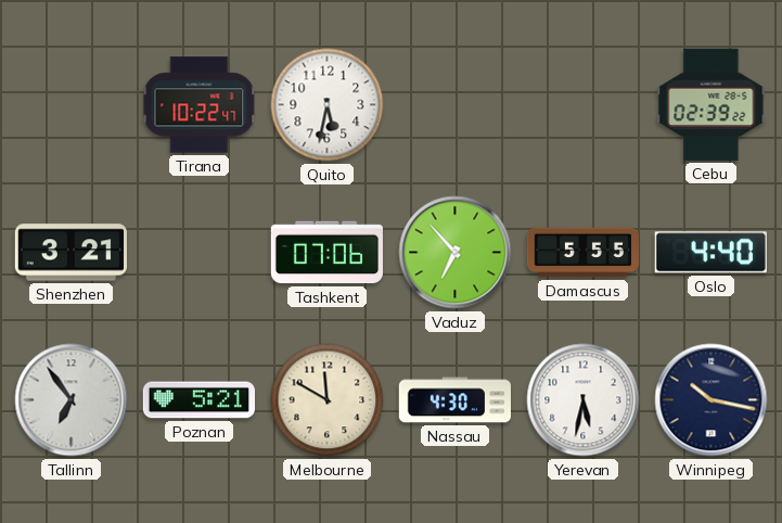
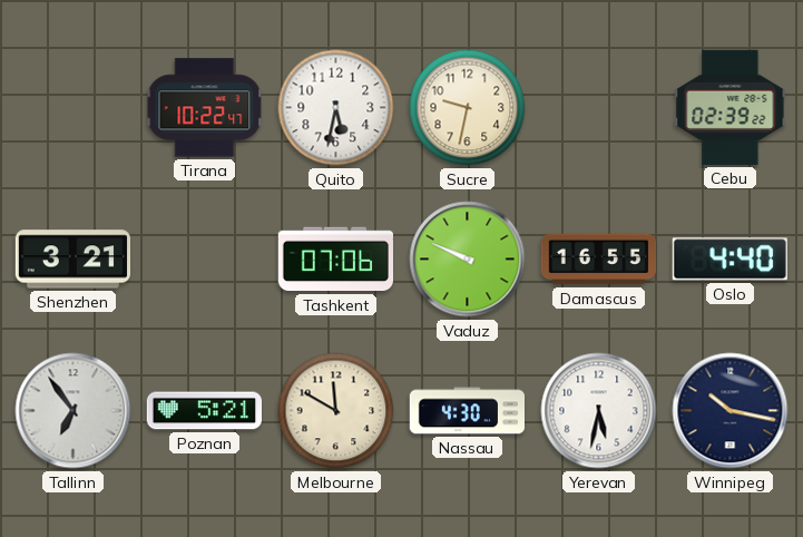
Sucre: none -> 9:32
Vaduz: 6:53 -> 9:49
Damascus: 5:55 -> 16:55
